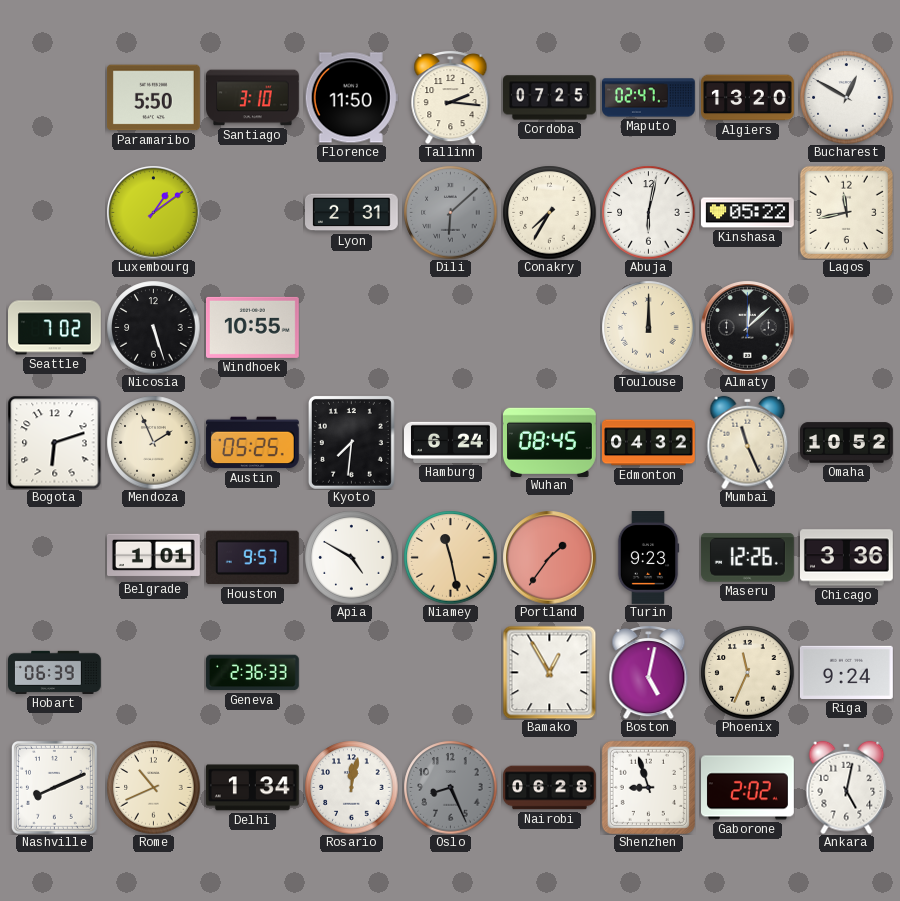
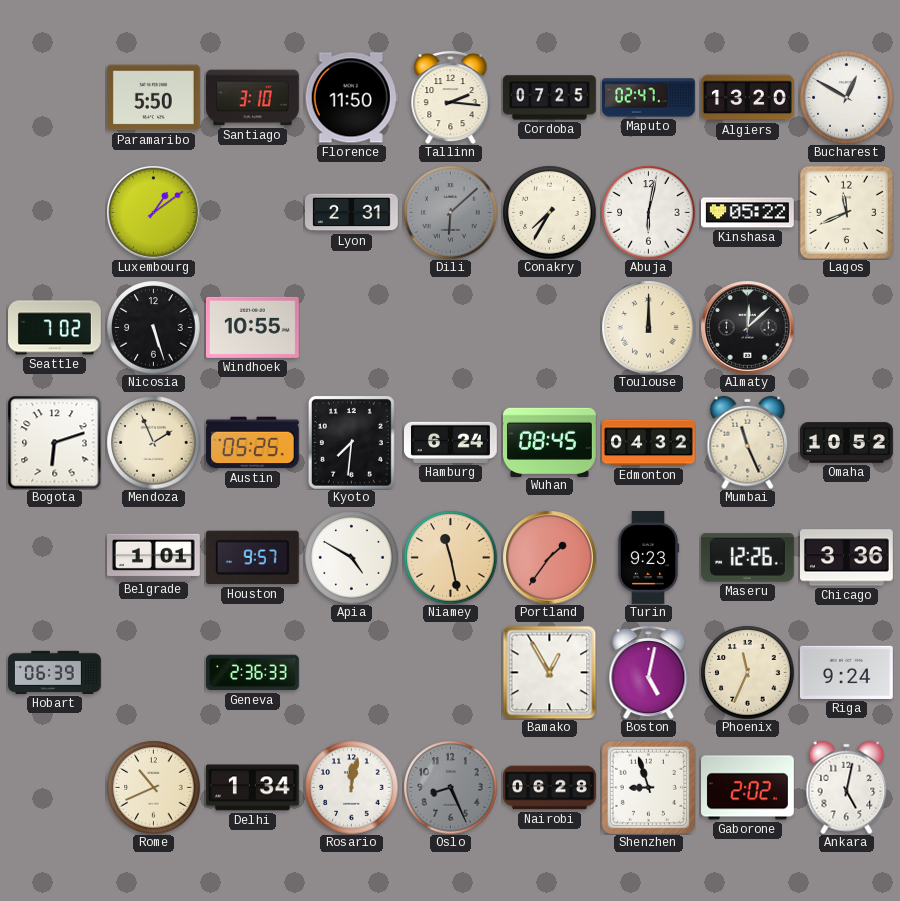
Lagos: 11:43 -> 11:41
Nashville: 8:11 -> none
